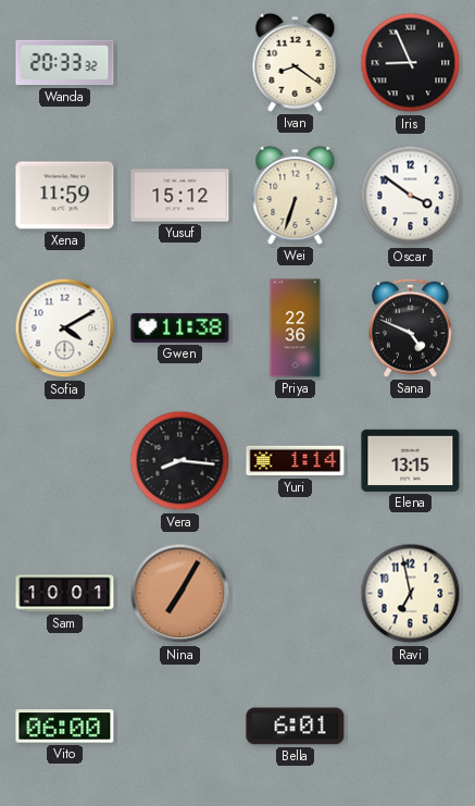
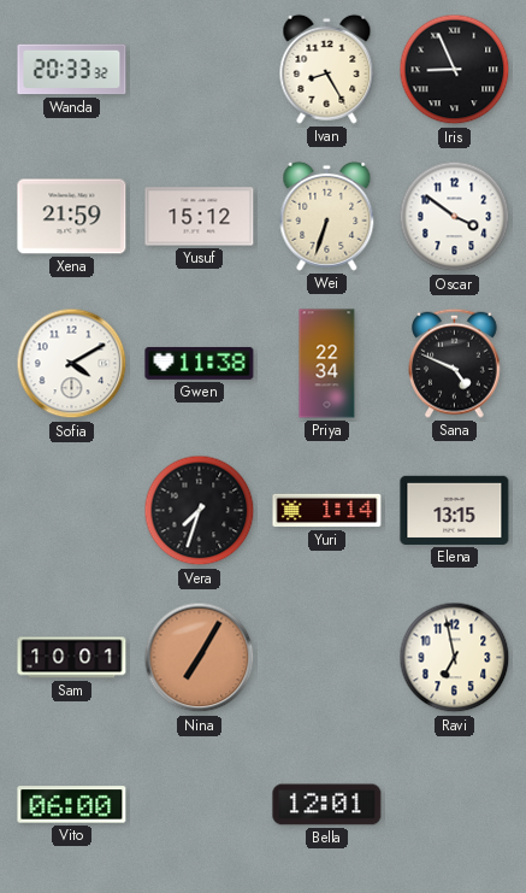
Ivan: 8:21 -> 8:25
Xena: 11:59 -> 21:59
Priya: 22:36 -> 22:34
Vera: 8:16 -> 7:33
Bella: 6:01 -> 12:01
